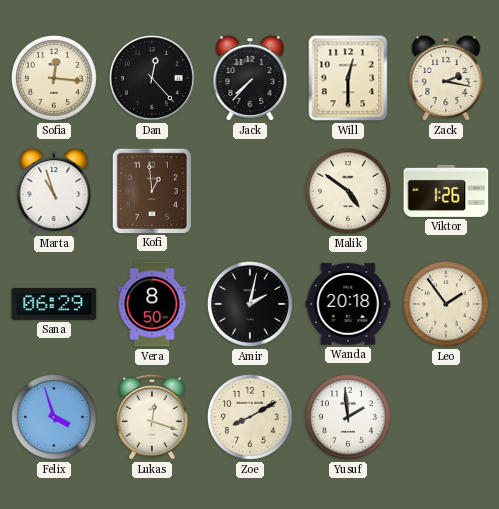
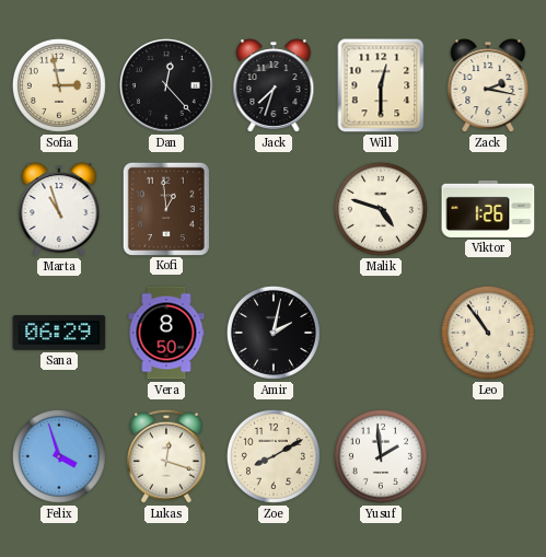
Sofia: 12:16 -> 2:58
Jack: 7:37 -> 7:33
Malik: 4:51 -> 4:48
Wanda: 20:18 -> none
Leo: 1:54 -> 10:54
